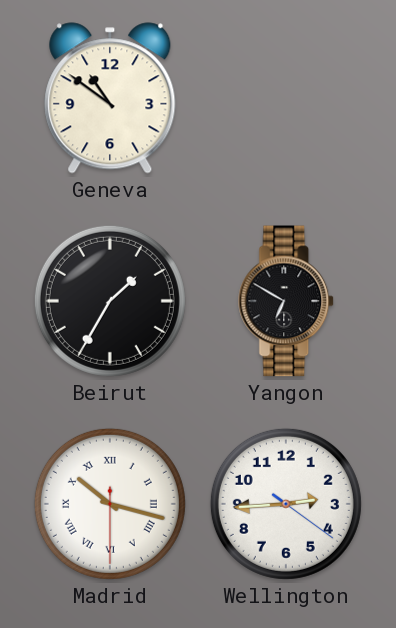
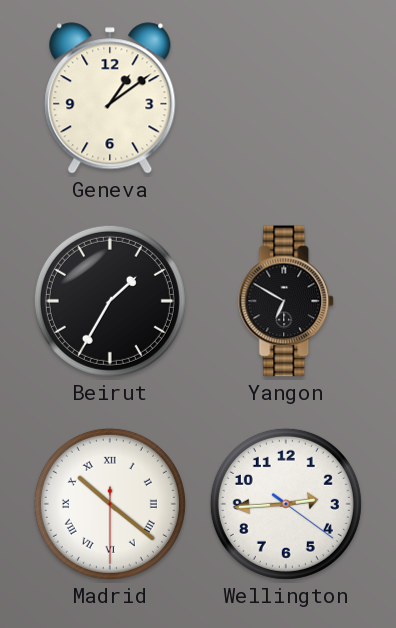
Geneva: 10:51 -> 1:09
Madrid: 10:17 -> 10:21
